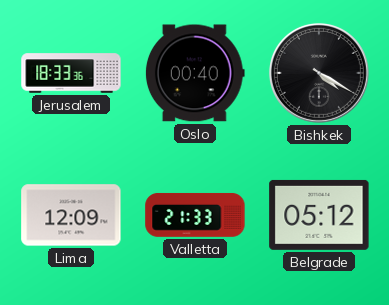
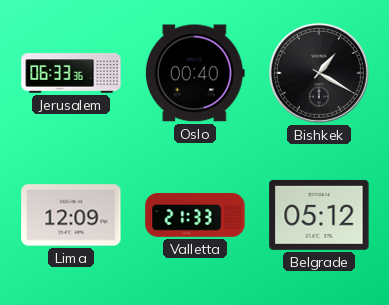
Jerusalem: 18:33 -> 06:33
Bishkek: 4:20 -> 1:20
